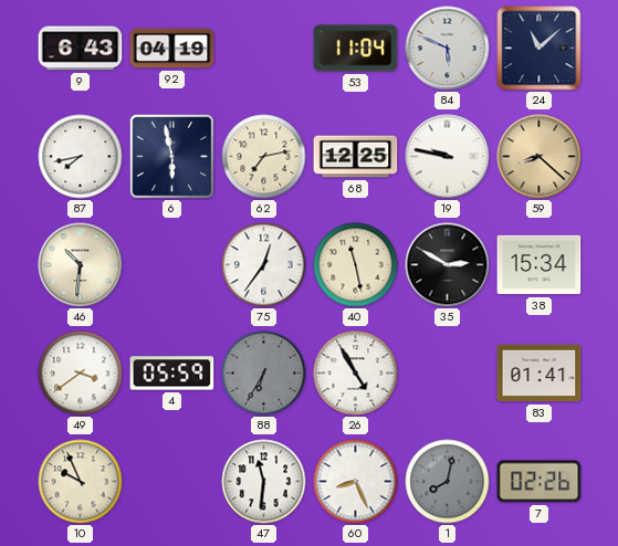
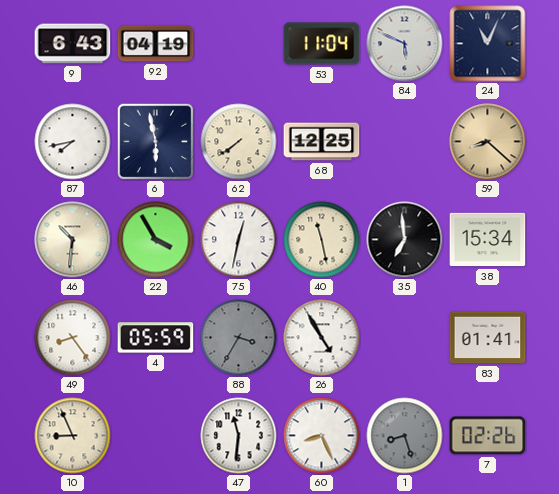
24: 11:08 -> 11:04
62: 7:13 -> 7:39
19: 9:47 -> none
22: none -> 3:55
75: 12:36 -> 12:32
35: 2:50 -> 6:59
49: 3:39 -> 8:24
88: 6:35 -> 3:35
10: 9:56 -> 8:56
1: 8:02 -> 8:27
